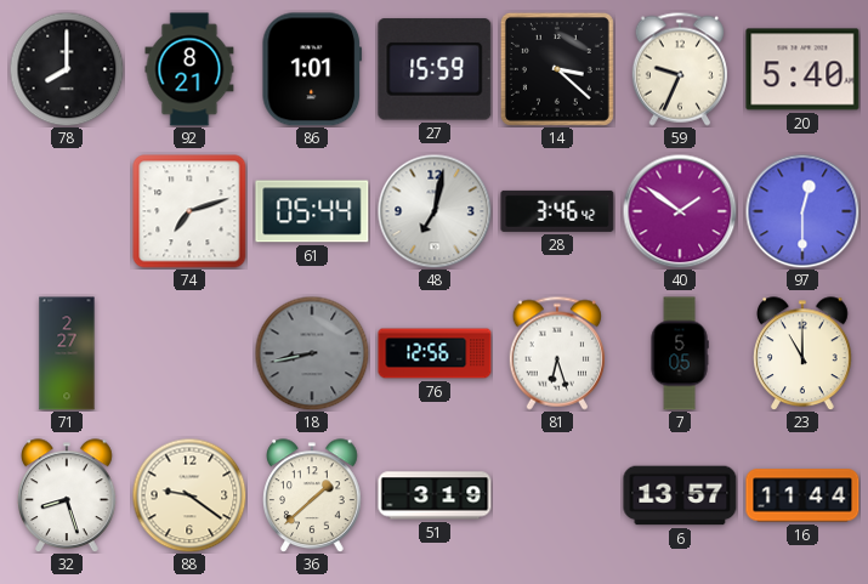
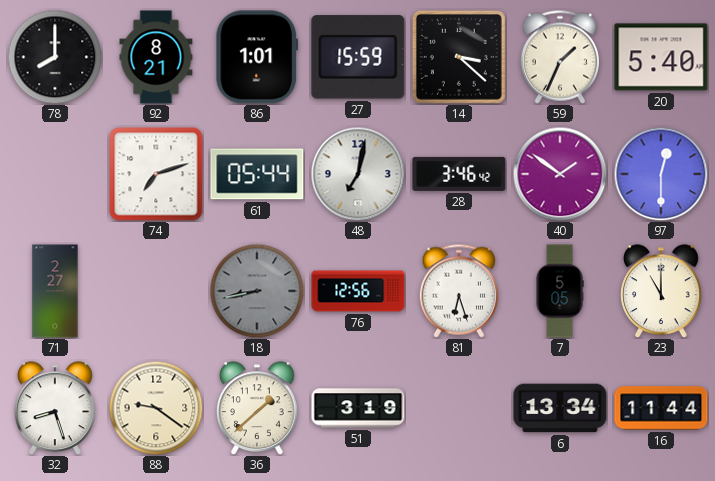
59: 9:34 -> 1:34
6: 13:57 -> 13:34
